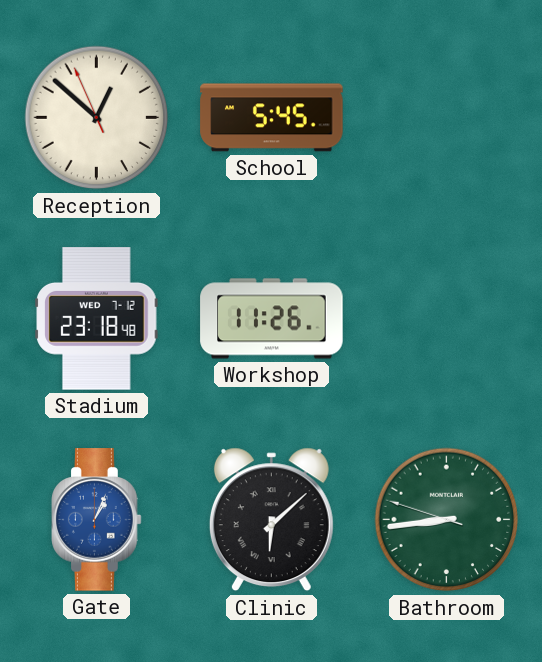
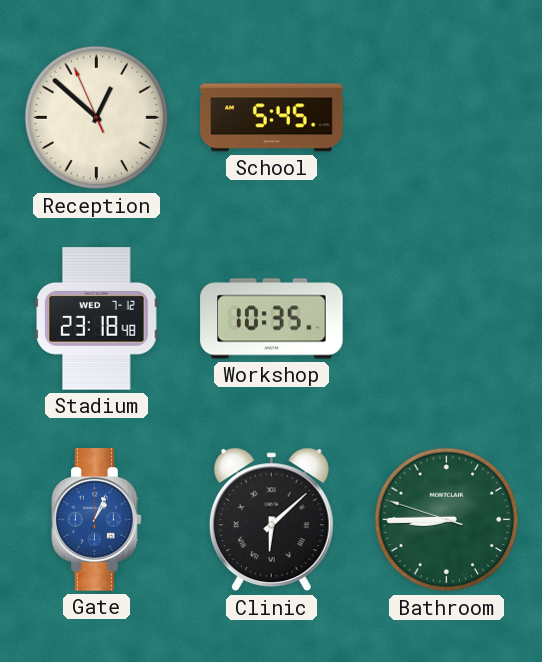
Workshop: 11:26 -> 10:35
Bathroom: 8:43 -> 8:44
